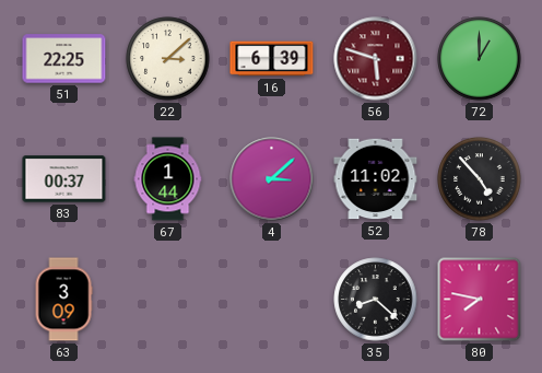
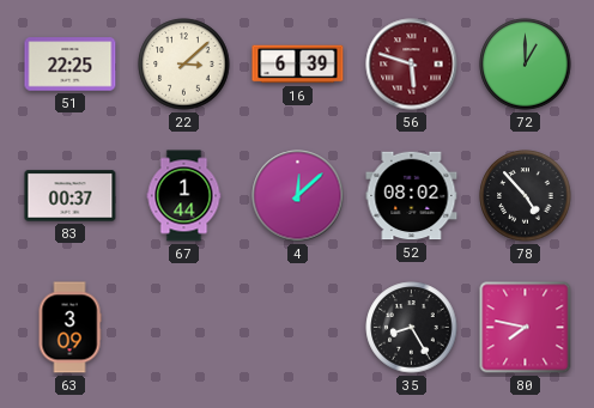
4: 3:08 -> 12:08
52: 11:02 -> 08:02
35: 8:22 -> 8:25
